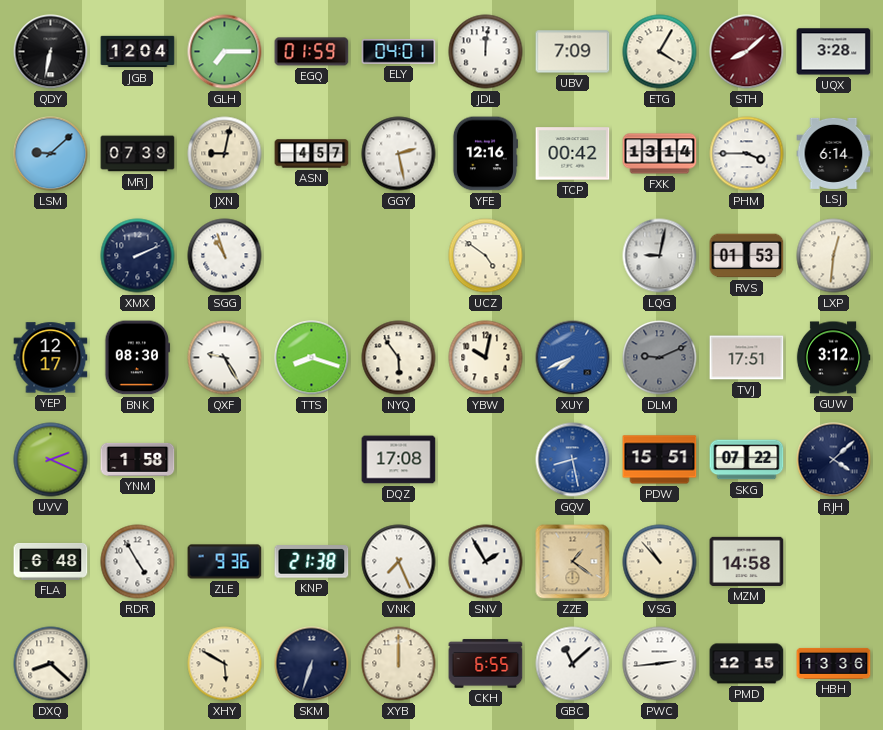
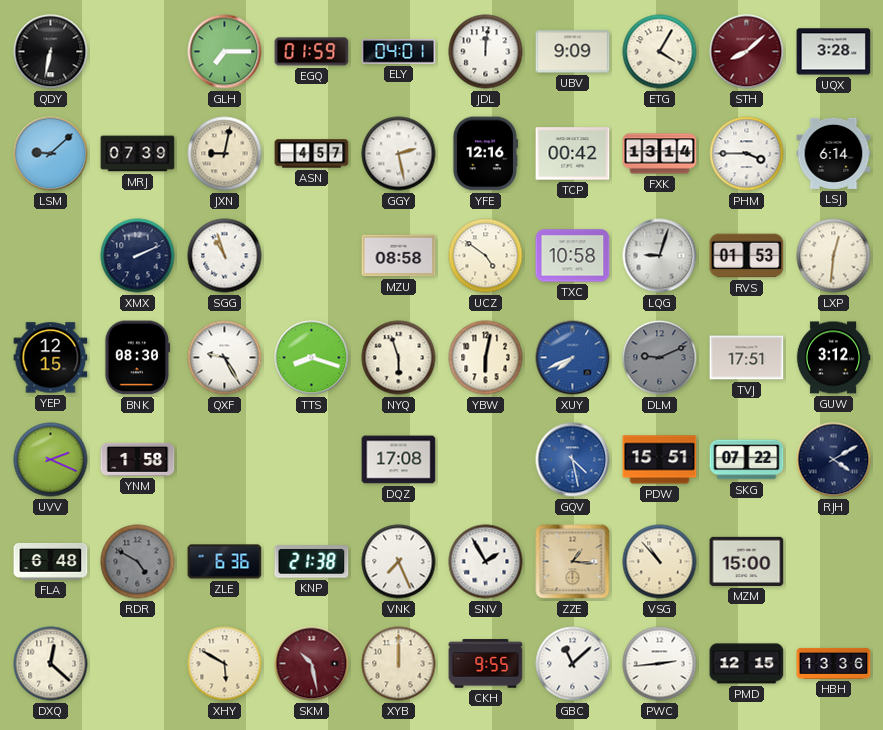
JGB: 12:04 -> none
UBV: 7:09 -> 9:09
MZU: none -> 08:58
TXC: none -> 10:58
LQG: 9:02 -> 9:03
YEP: 12:17 -> 12:15
NYQ: 5:54 -> 5:57
YBW: 10:02 -> 6:02
GQV: 8:28 -> 4:28
RJH: 4:08 -> 4:10
RDR: 4:55 -> 4:50
RDR dial: white -> grey
ZLE: 9:36 -> 6:36
ZZE: 1:21 -> 1:16
MZM: 14:58 -> 15:00
DXQ: 8:22 -> 12:22
SKM: 6:33 -> 10:28
SKM dial: navy -> burgundy
CKH: 6:55 -> 9:55
